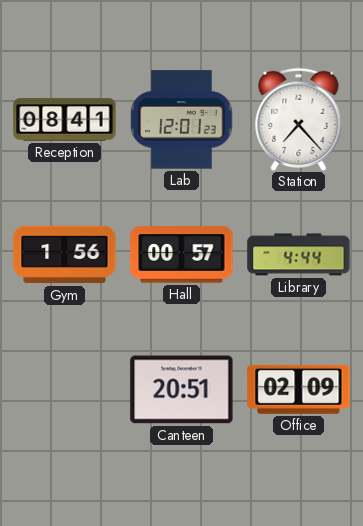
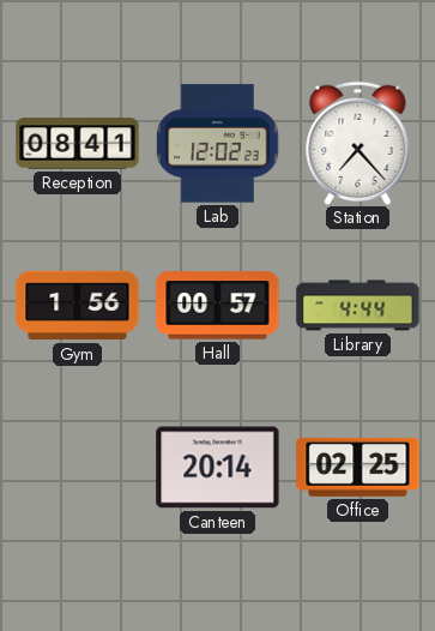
Lab: 12:01 -> 12:02
Canteen: 20:51 -> 20:14
Office: 02:09 -> 02:25
